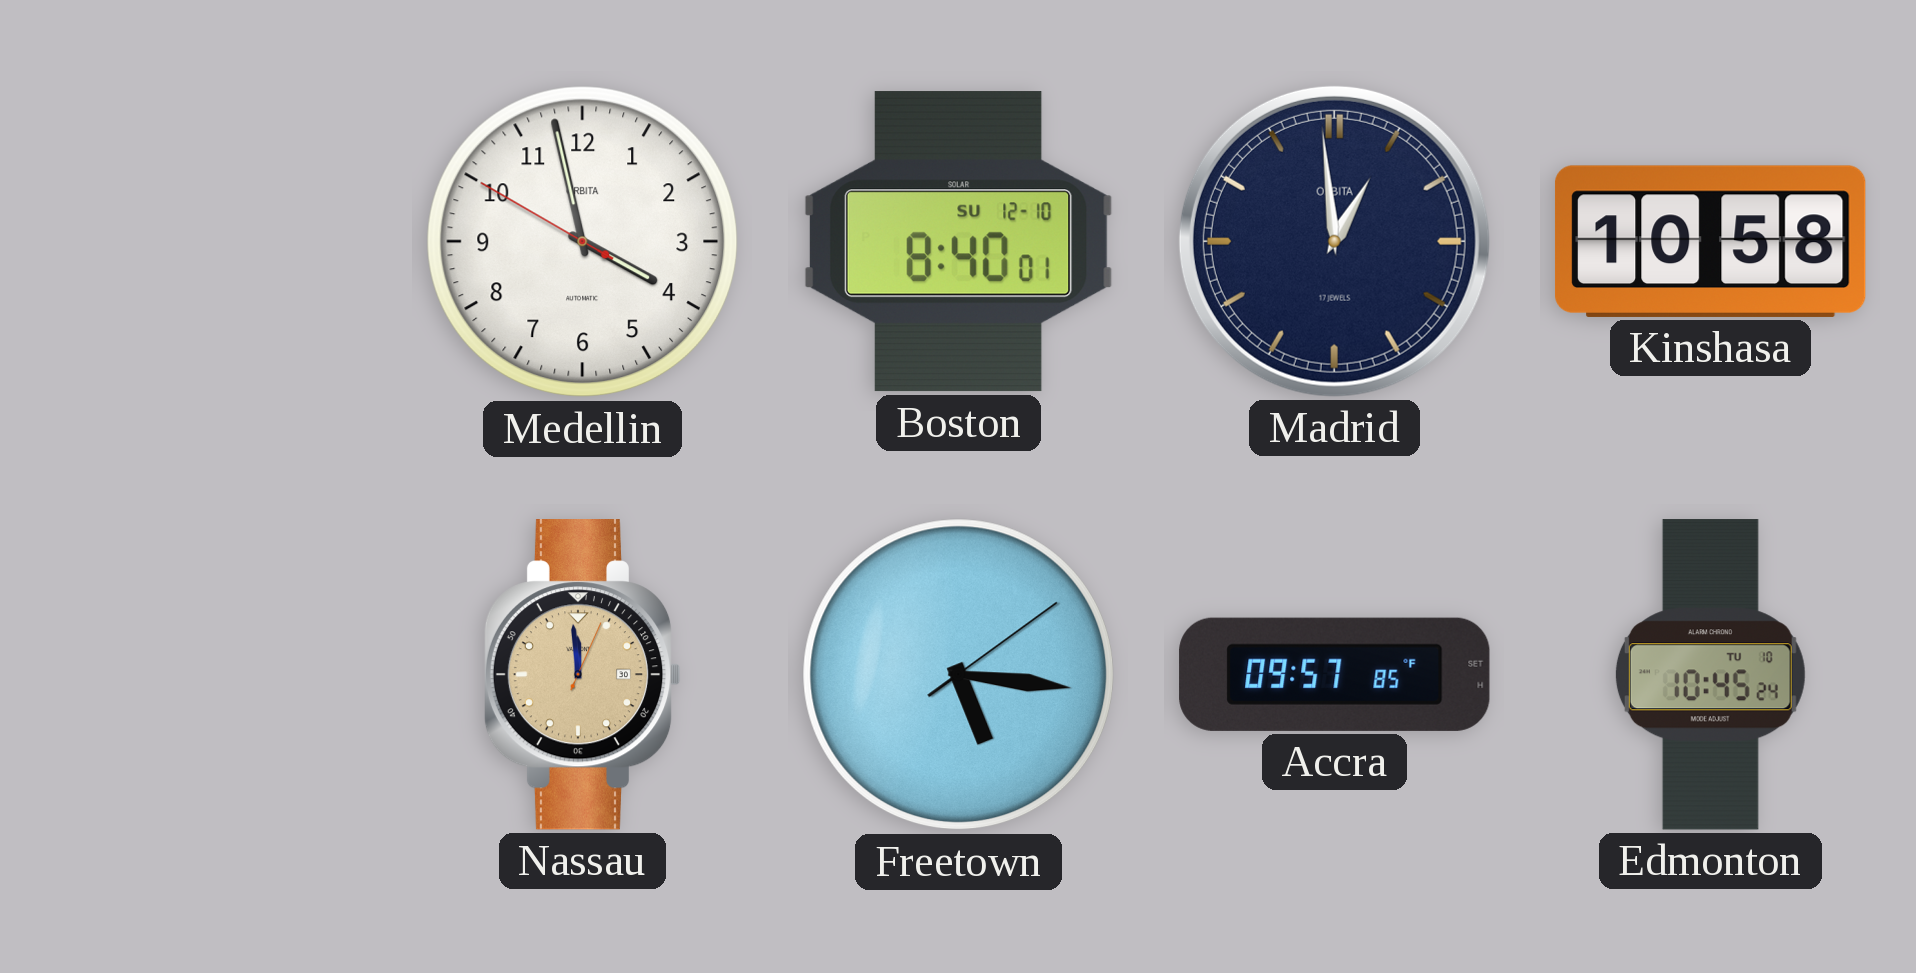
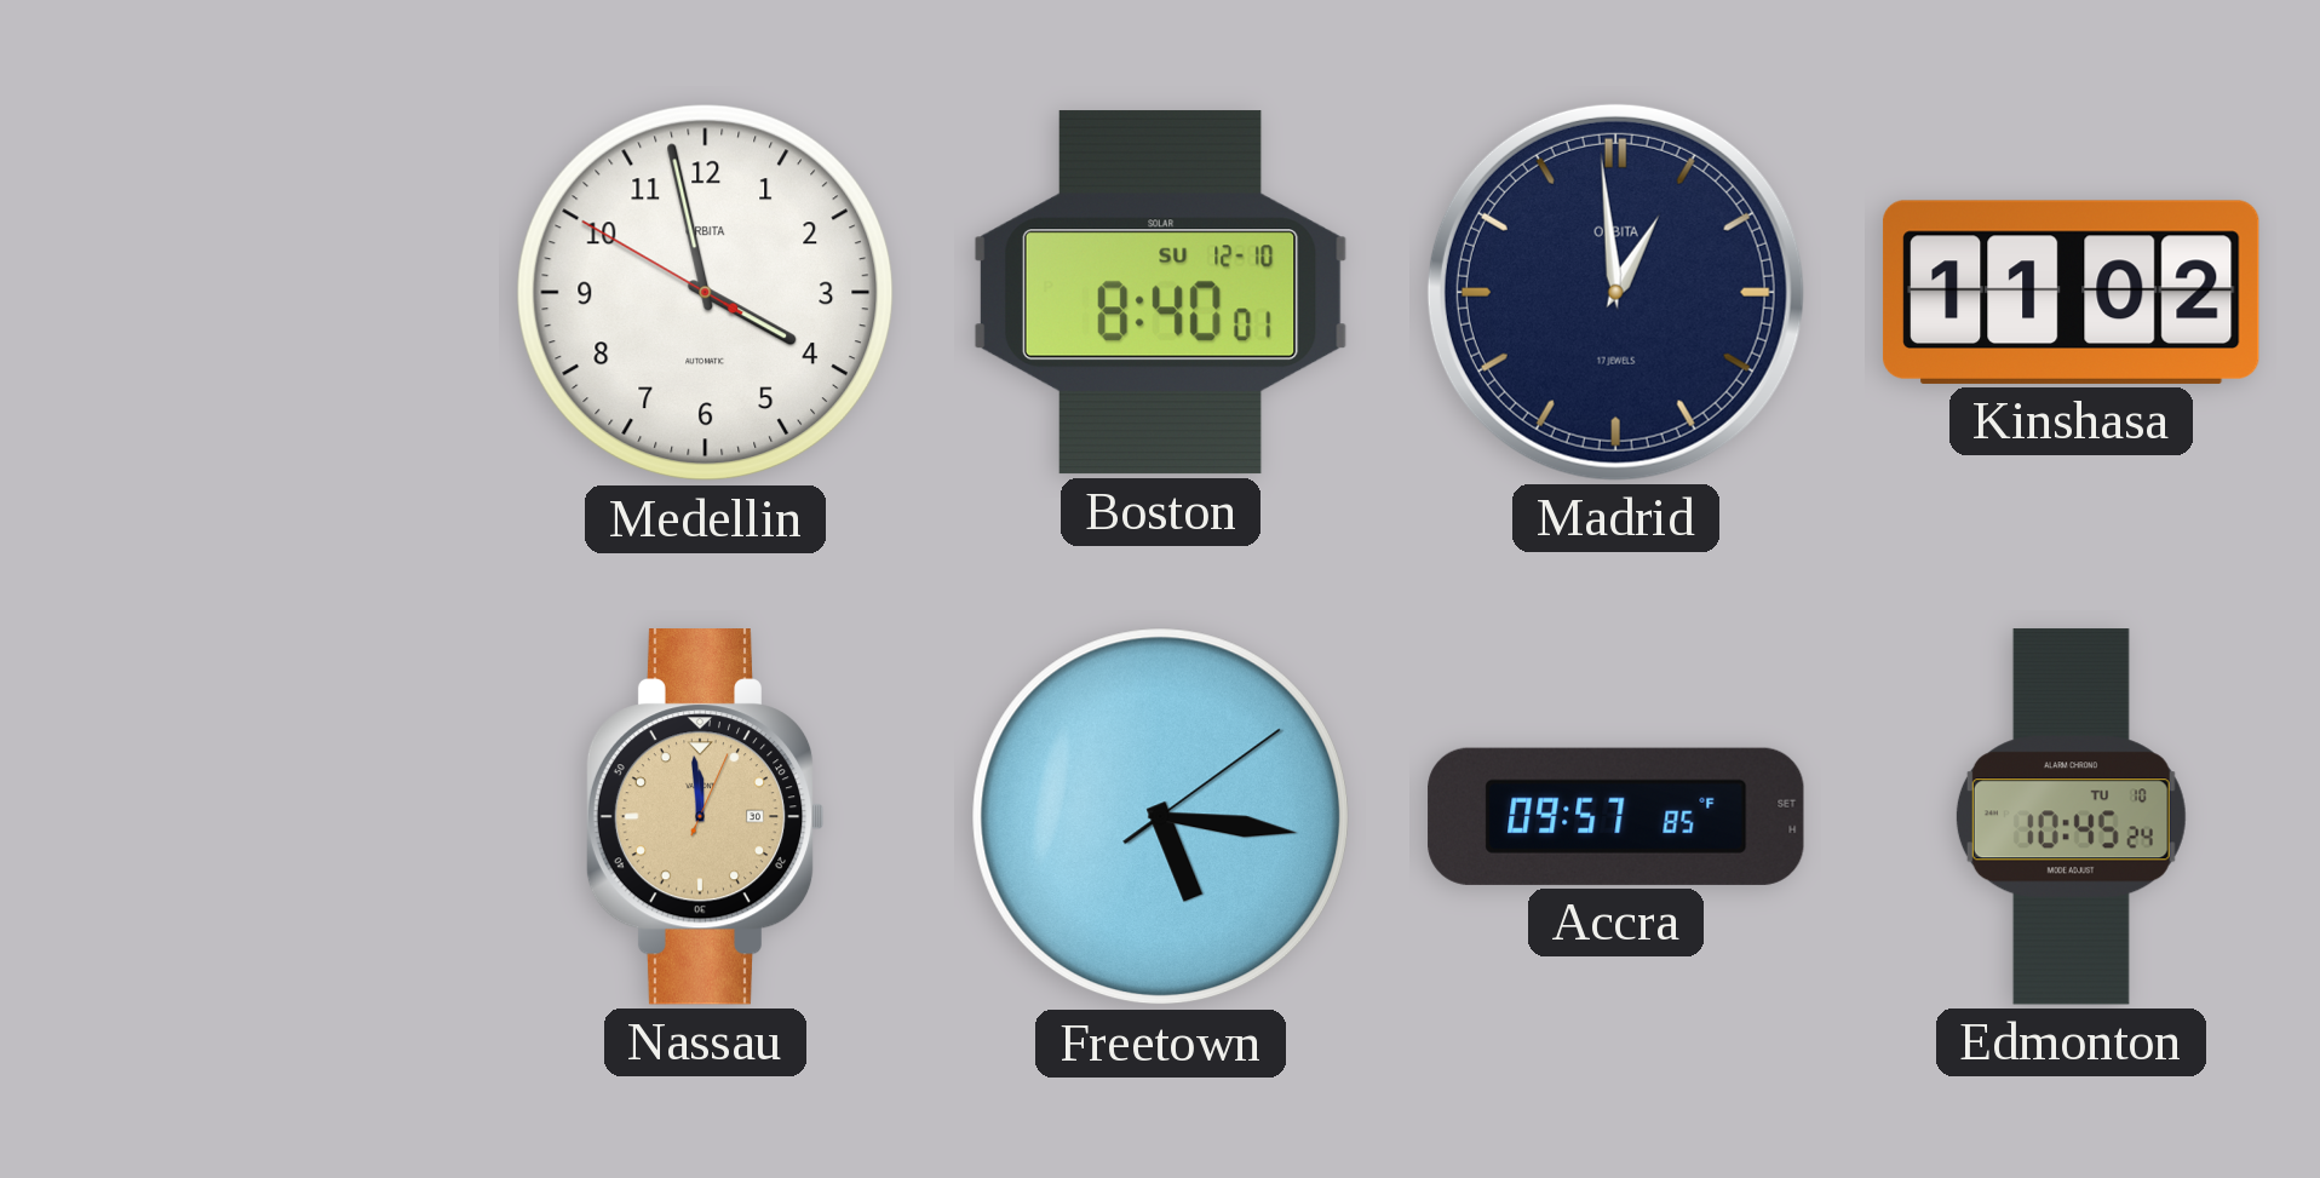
Kinshasa: 10:58 -> 11:02
